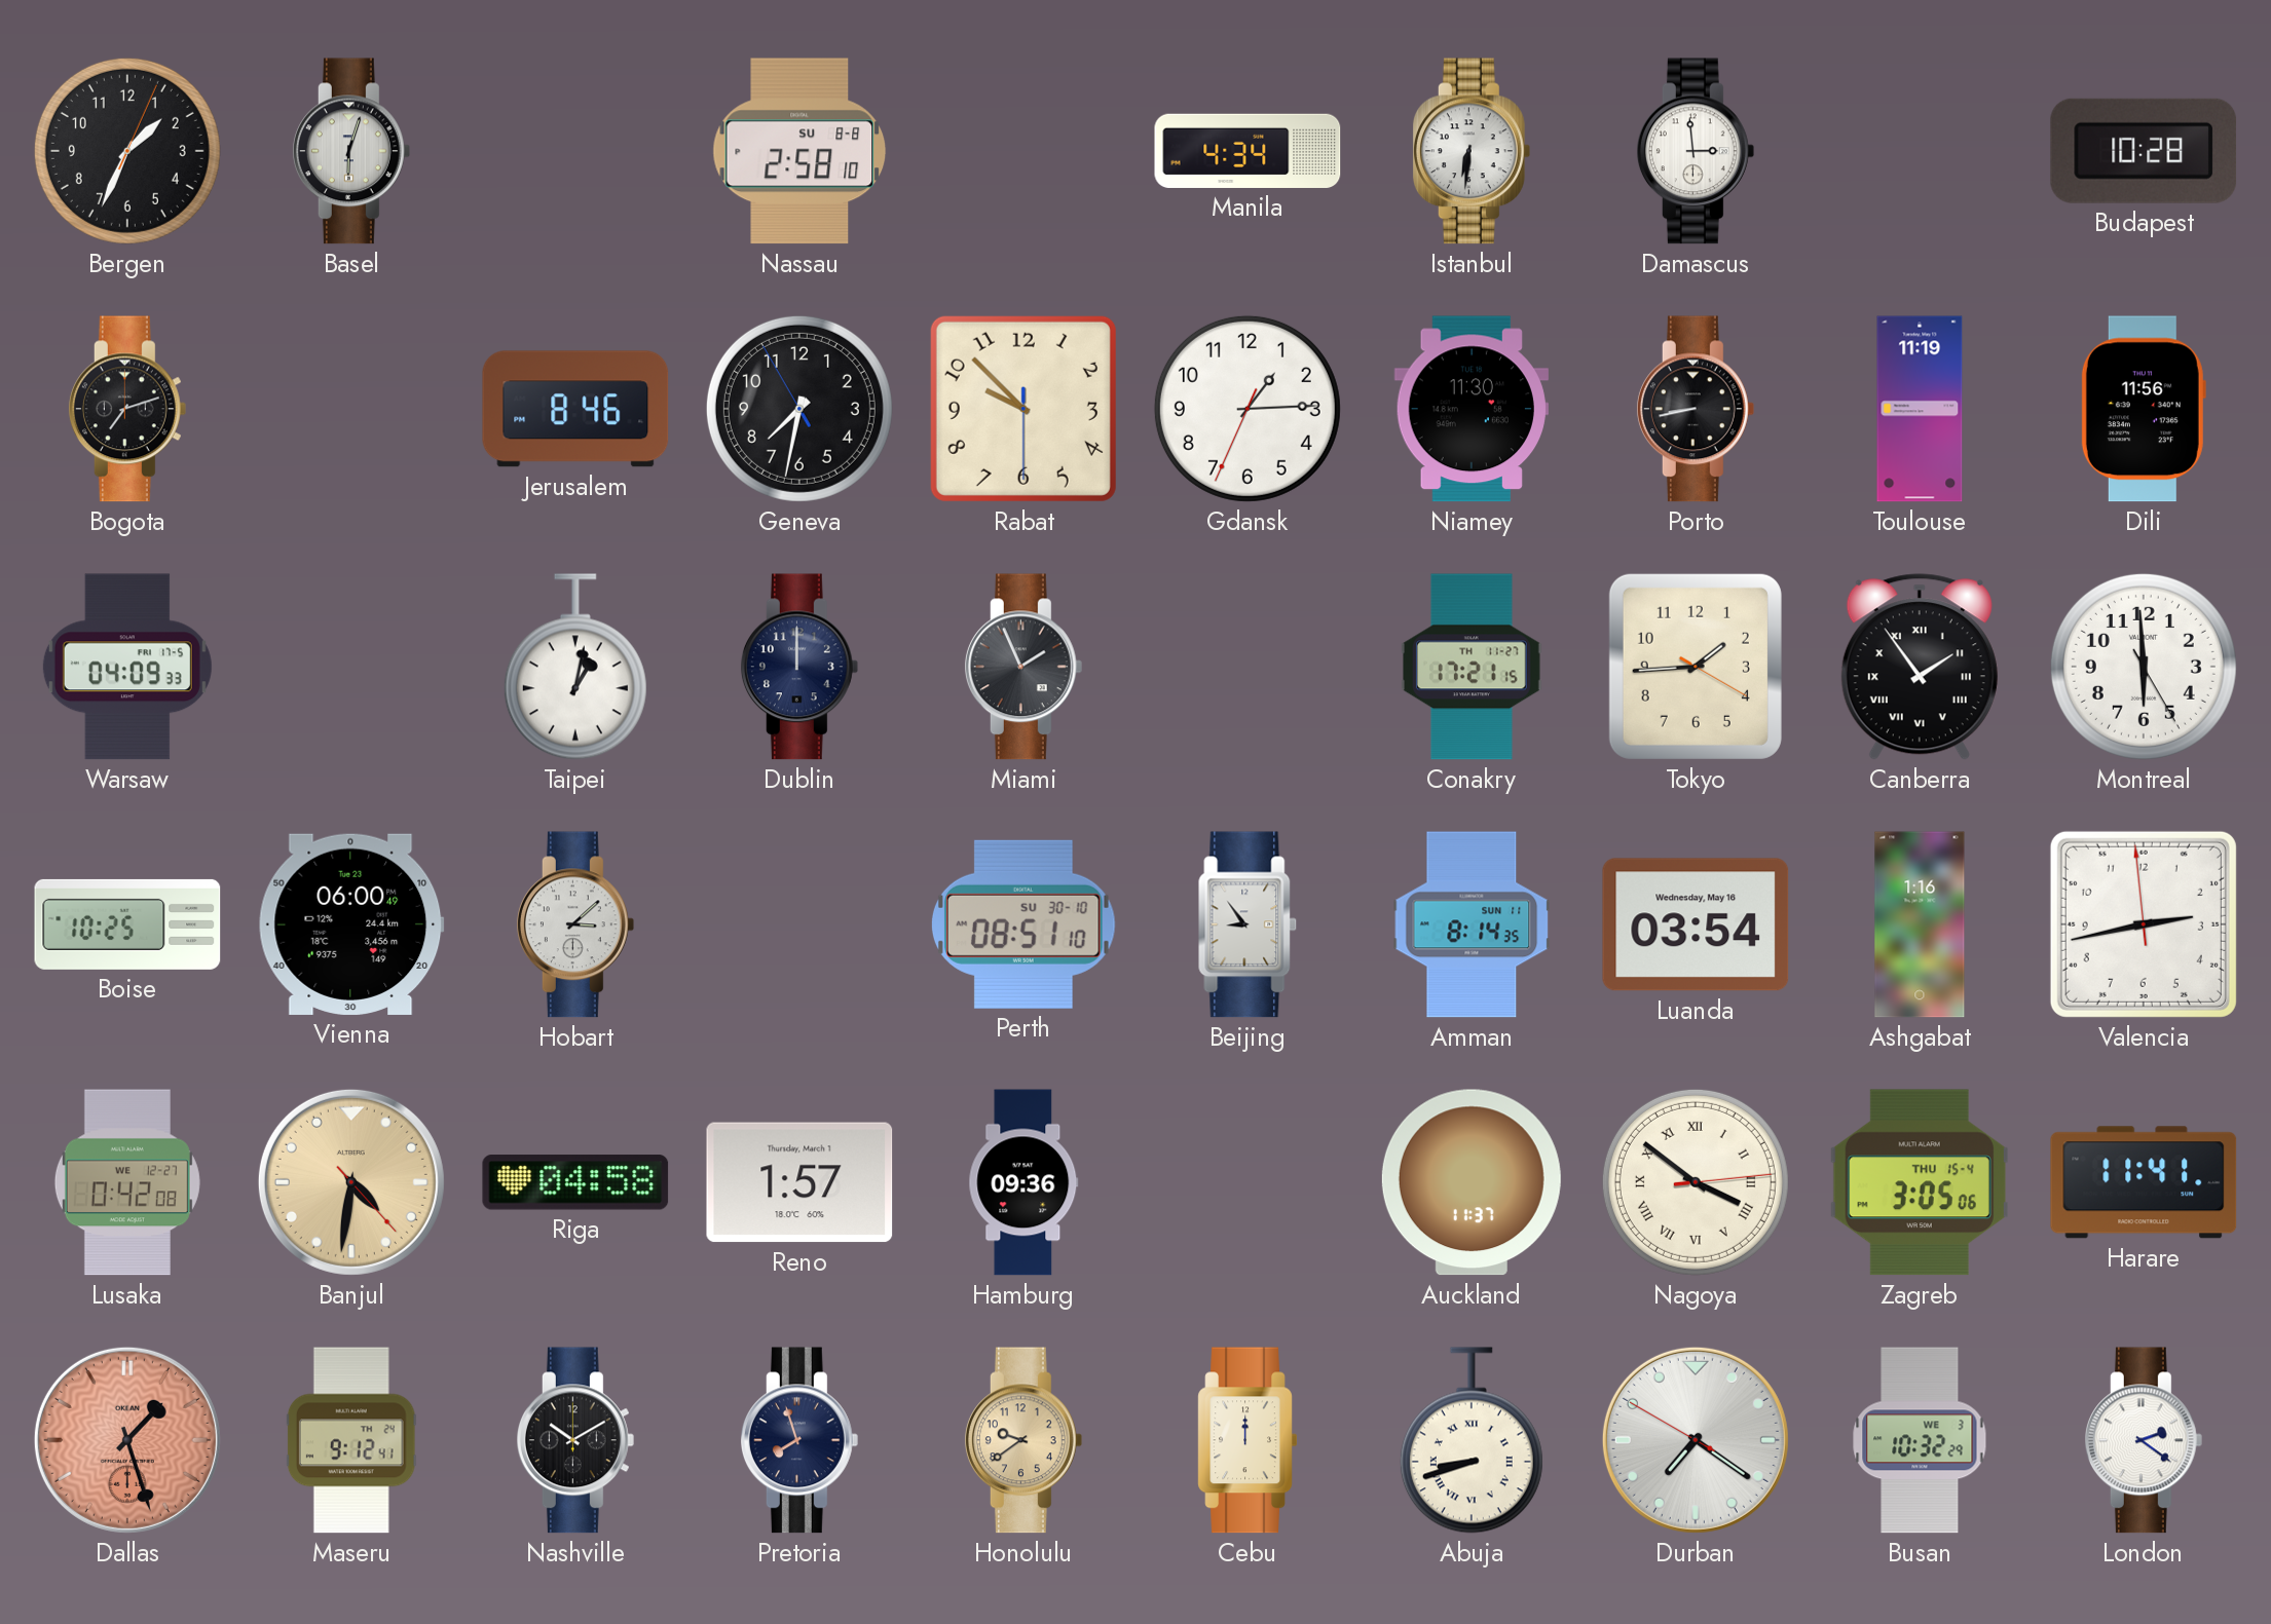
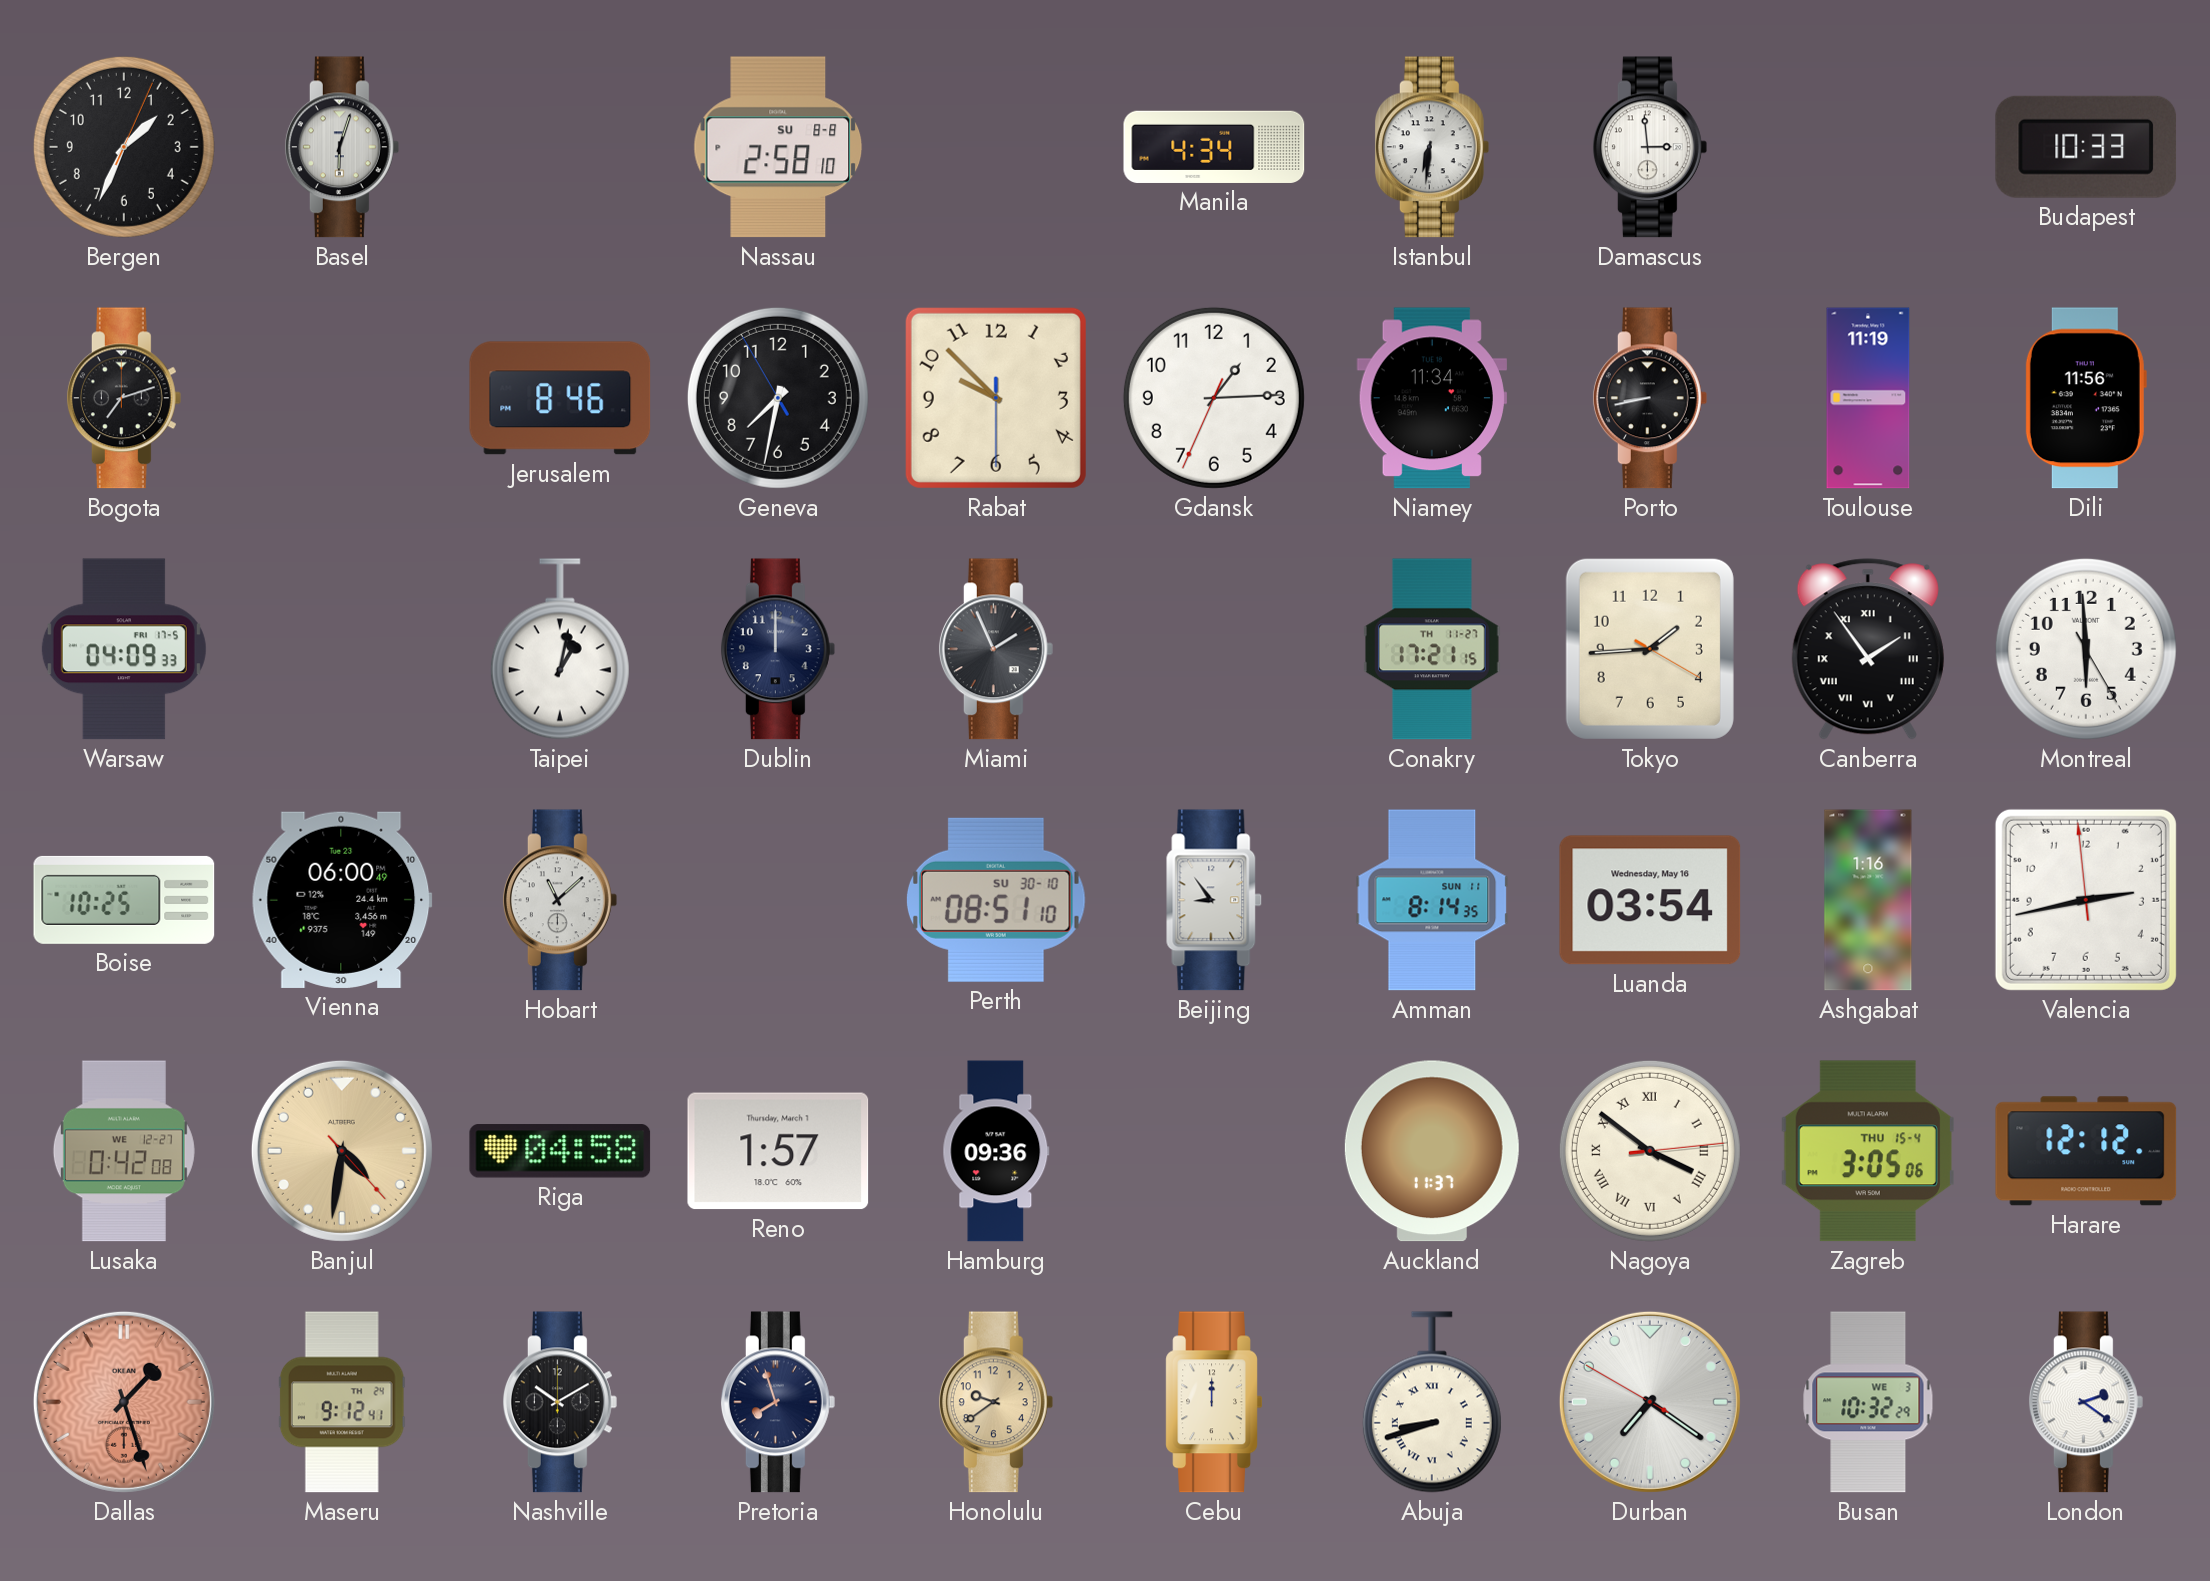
Budapest: 10:28 -> 10:33
Niamey: 11:30 -> 11:34
Hobart: 3:08 -> 11:08
Harare: 11:41 -> 12:12
